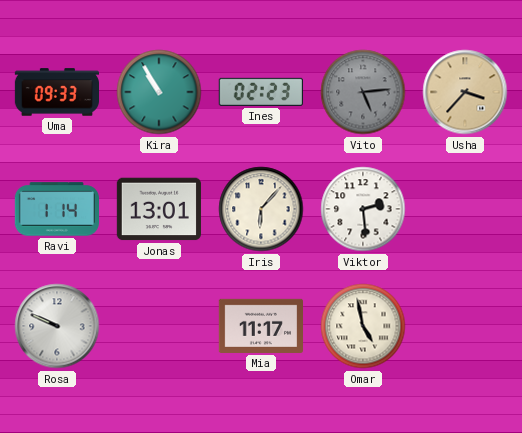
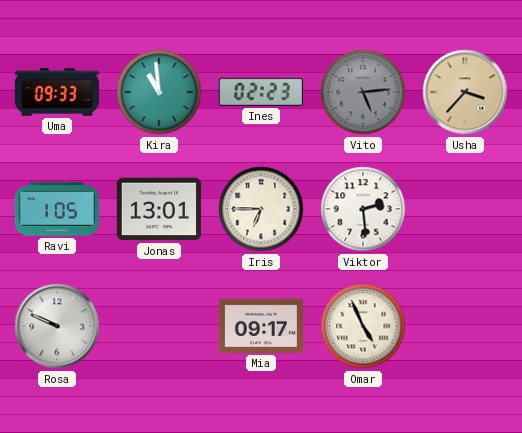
Kira: 10:55 -> 10:59
Ravi: 1:14 -> 1:05
Iris: 6:07 -> 6:45
Mia: 11:17 -> 09:17
Omar: 4:58 -> 4:56
